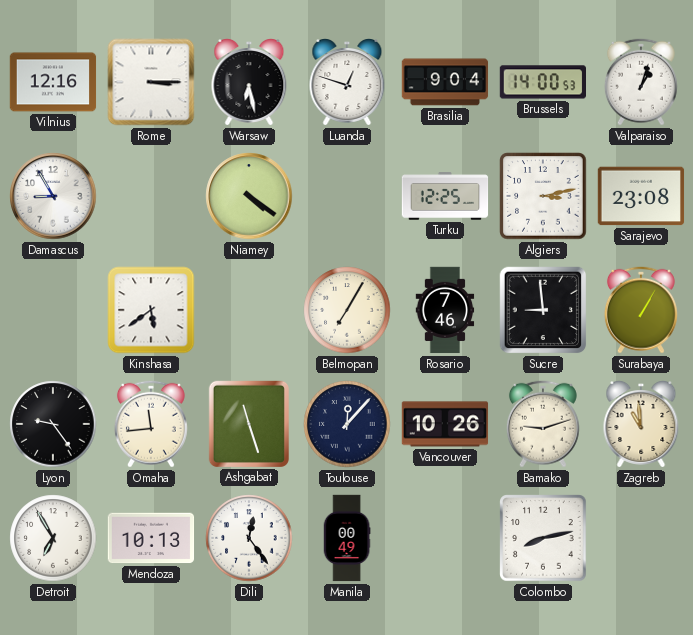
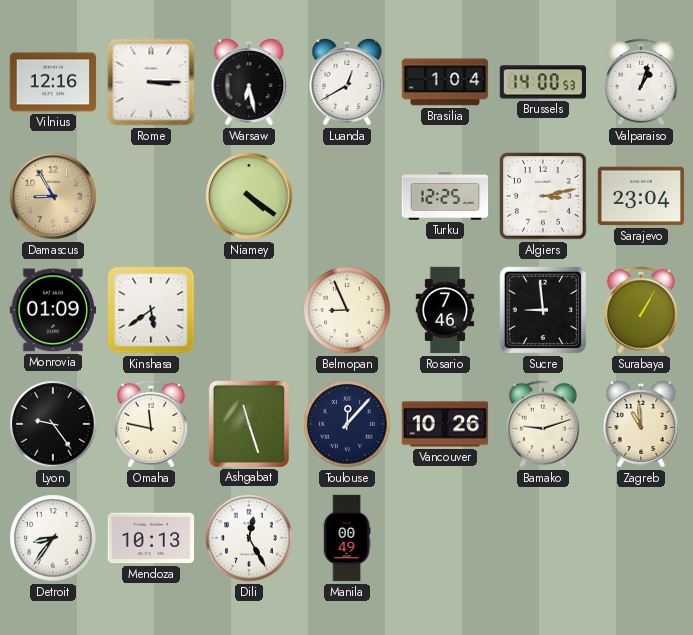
Luanda: 12:48 -> 12:40
Brasilia: 9:04 -> 1:04
Damascus dial: white -> champagne
Sarajevo: 23:08 -> 23:04
Monrovia: none -> 01:09
Belmopan: 7:05 -> 8:56
Omaha: 11:44 -> 11:47
Detroit: 6:55 -> 8:36
Dili: 12:24 -> 12:25
Colombo: 8:13 -> none
